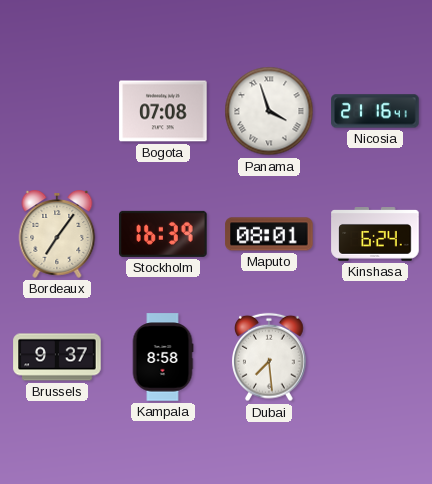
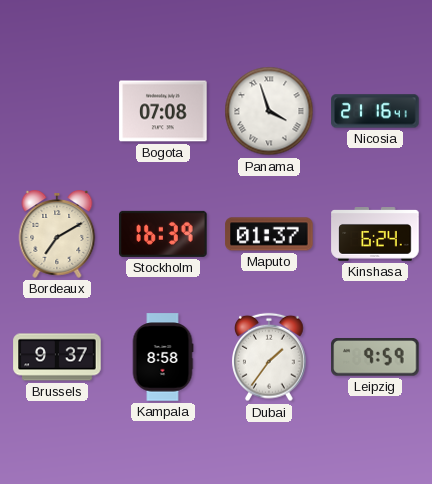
Bordeaux: 7:06 -> 7:10
Maputo: 08:01 -> 01:37
Dubai: 7:29 -> 1:36
Leipzig: none -> 9:59
